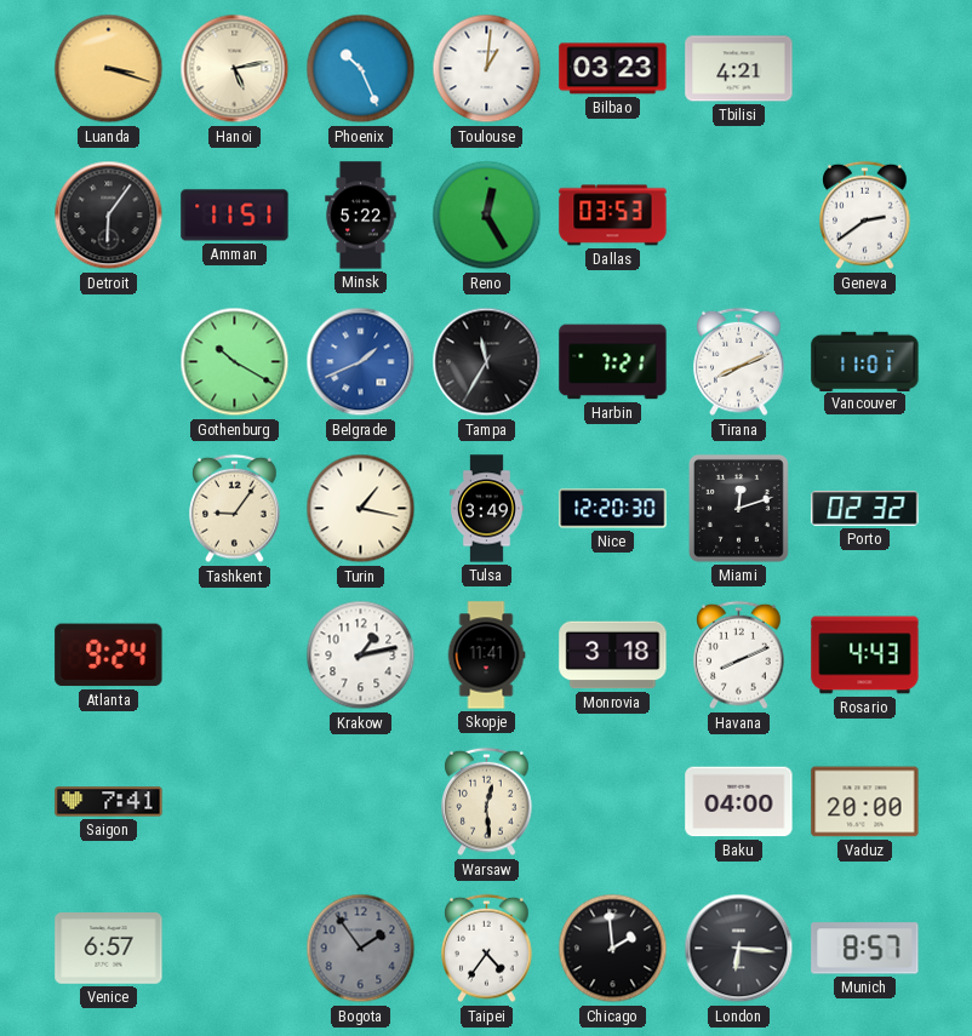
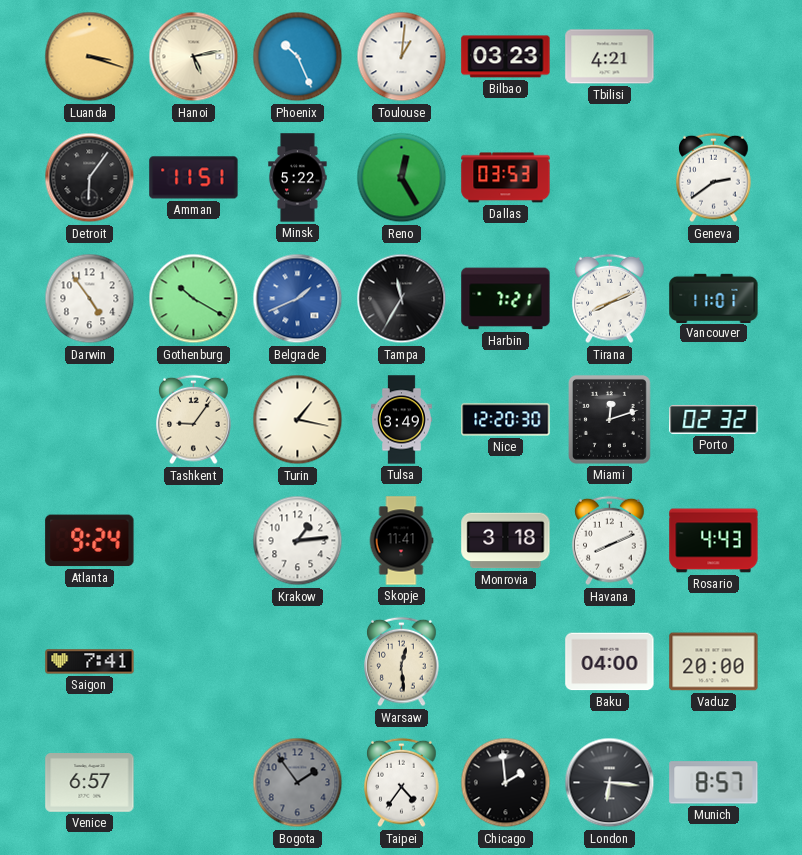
Darwin: none -> 4:54
Krakow: 1:13 -> 1:14
